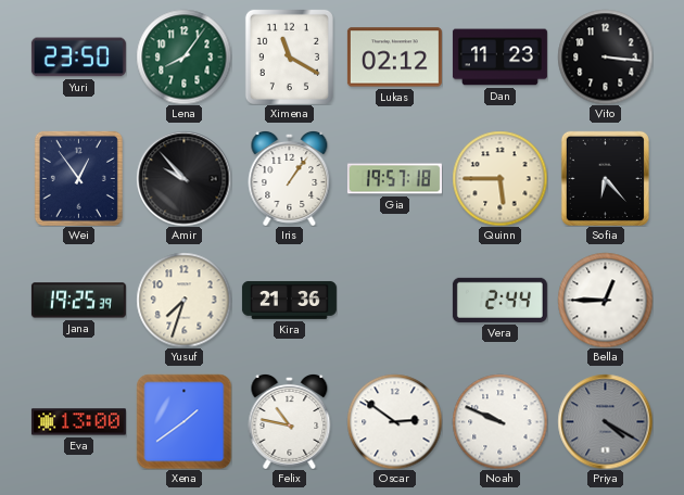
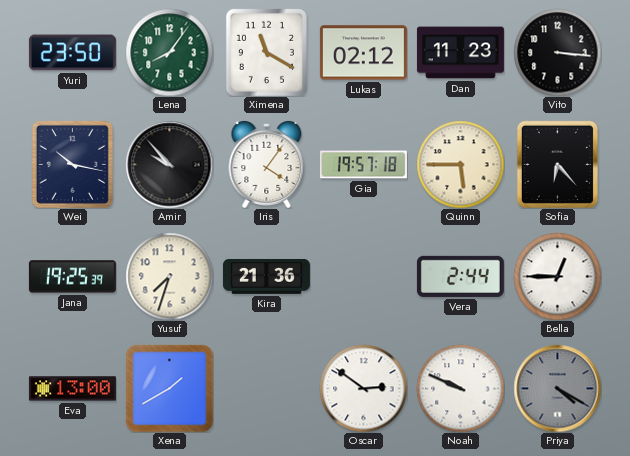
Wei: 12:54 -> 10:17
Iris: 1:06 -> 4:06
Xena: 1:39 -> 1:40
Felix: 10:47 -> none
